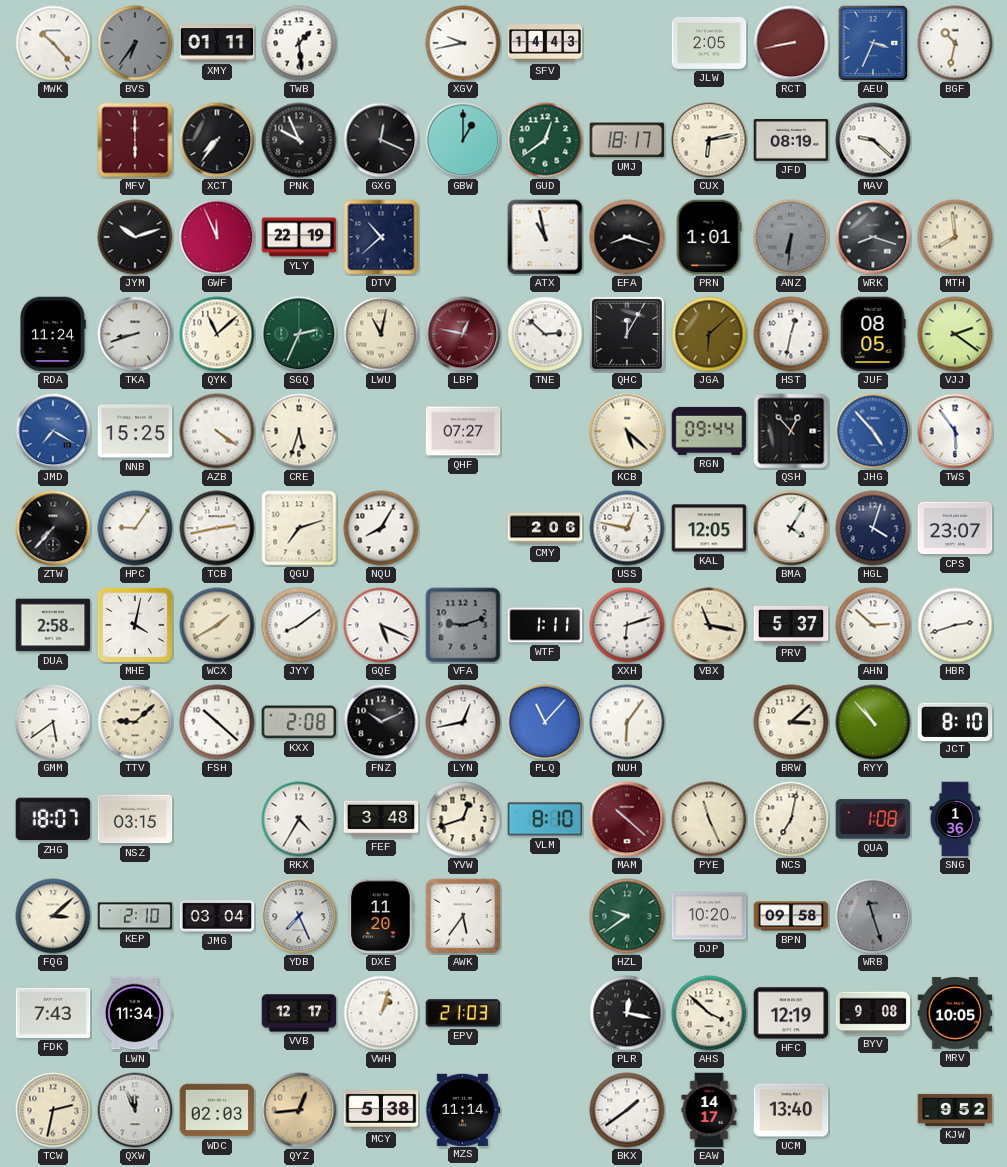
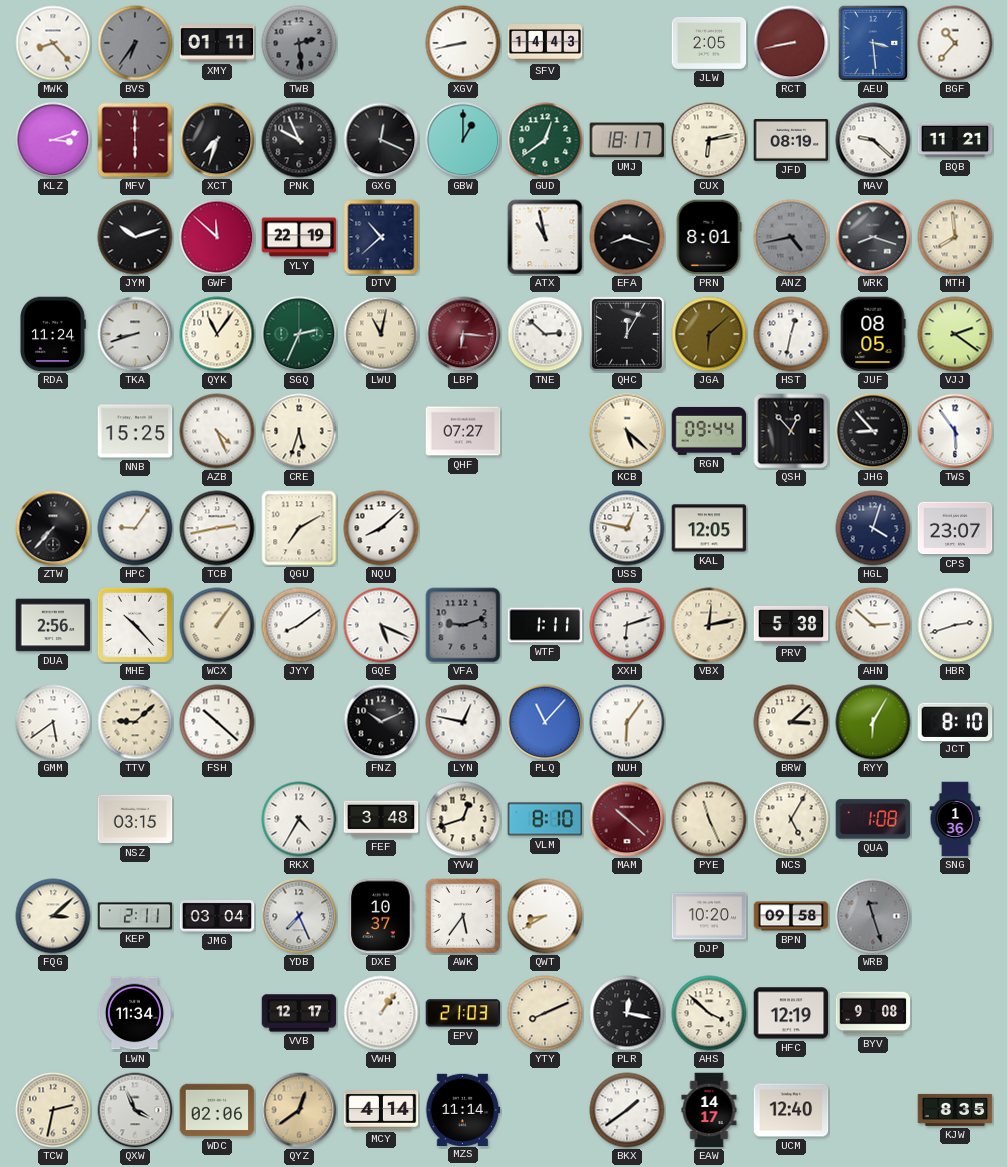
MWK: 10:23 -> 8:23
TWB: 1:29 -> 2:29
TWB dial: white -> grey
XGV: 9:43 -> 8:43
AEU: 3:34 -> 3:29
BGF: 10:32 -> 10:37
KLZ: none -> 3:12
XCT: 7:36 -> 7:33
BQB: none -> 11:21
GWF: 11:56 -> 11:52
PRN: 1:01 -> 8:01
ANZ: 6:31 -> 4:43
QYK: 11:08 -> 11:06
LBP: 12:47 -> 6:16
JMD: 7:20 -> none
AZB: 4:21 -> 4:26
JHG: 4:53 -> 8:53
JHG dial: blue -> black
QGU: 7:12 -> 7:10
NQU: 8:05 -> 8:08
CMY: 2:06 -> none
BMA: 4:05 -> none
DUA: 2:58 -> 2:56
MHE: 4:02 -> 10:23
WCX: 1:40 -> 1:06
VBX: 11:17 -> 12:13
PRV: 5:37 -> 5:38
KXX: 2:08 -> none
LYN: 12:43 -> 12:47
RYY: 10:53 -> 6:05
ZHG: 18:07 -> none
NCS: 7:02 -> 5:05
KEP: 2:10 -> 2:11
DXE: 11:20 -> 10:37
QWT: none -> 8:40
HZL: 9:39 -> none
FDK: 7:43 -> none
VWH: 1:03 -> 1:06
YTY: none -> 8:11
MRV: 10:05 -> none
QXW: 11:56 -> 3:56
WDC: 02:03 -> 02:06
QYZ: 12:44 -> 12:39
MCY: 5:38 -> 4:14
UCM: 13:40 -> 12:40
KJW: 9:52 -> 8:35
